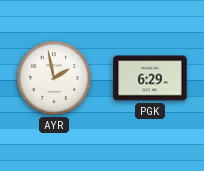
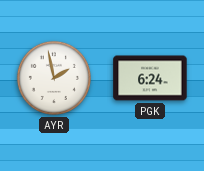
PGK: 6:29 -> 6:24
